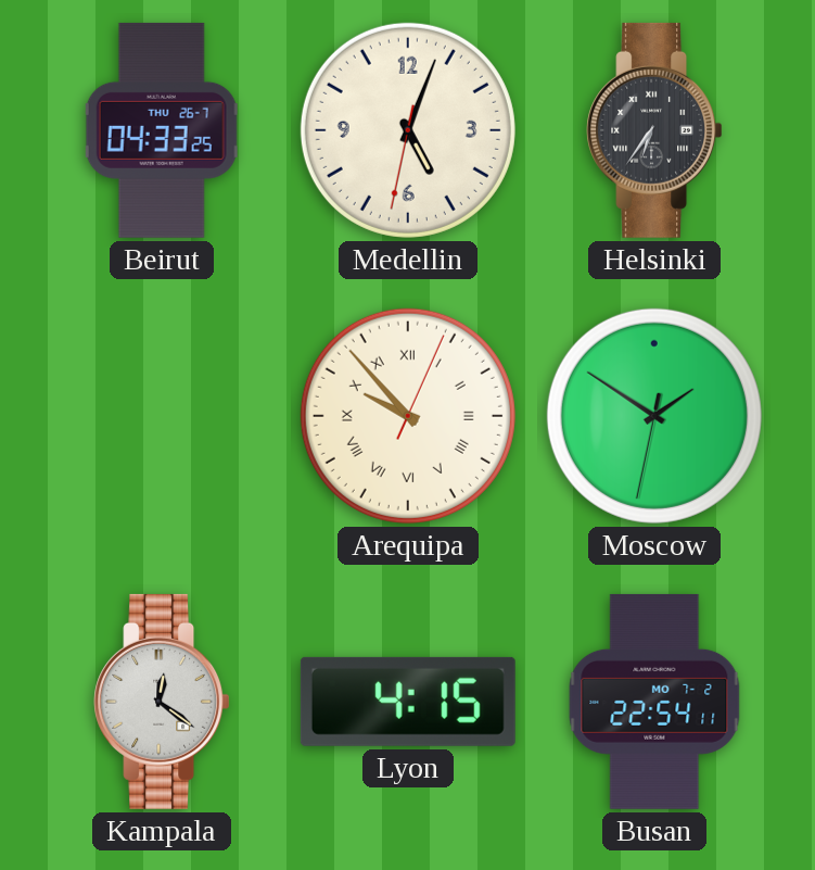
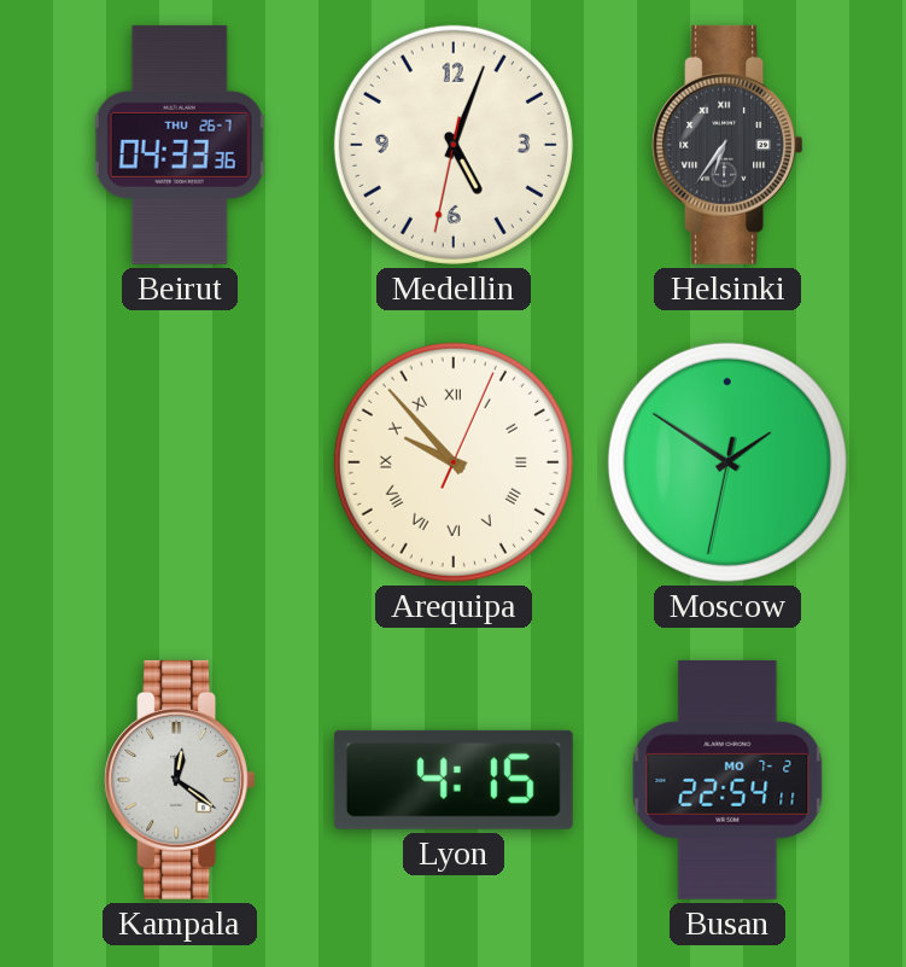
Beirut: 04:33:25 -> 04:33:36
